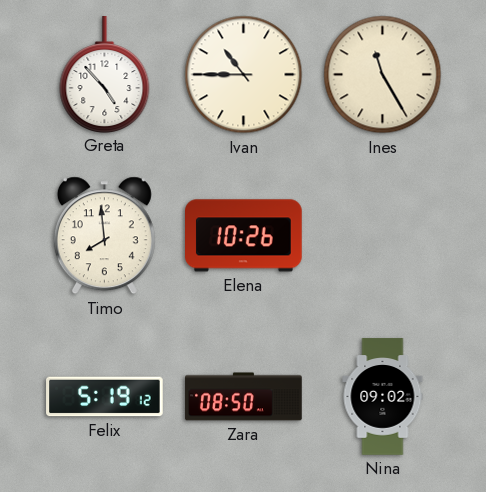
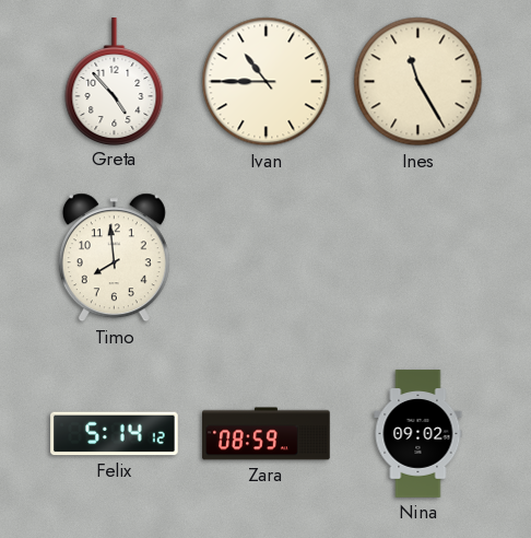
Elena: 10:26 -> none
Felix: 5:19 -> 5:14
Zara: 08:50 -> 08:59
